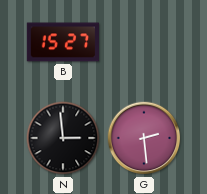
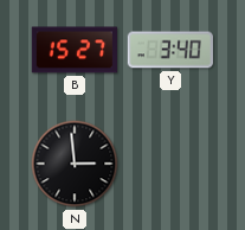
Y: none -> 3:40
G: 2:29 -> none
